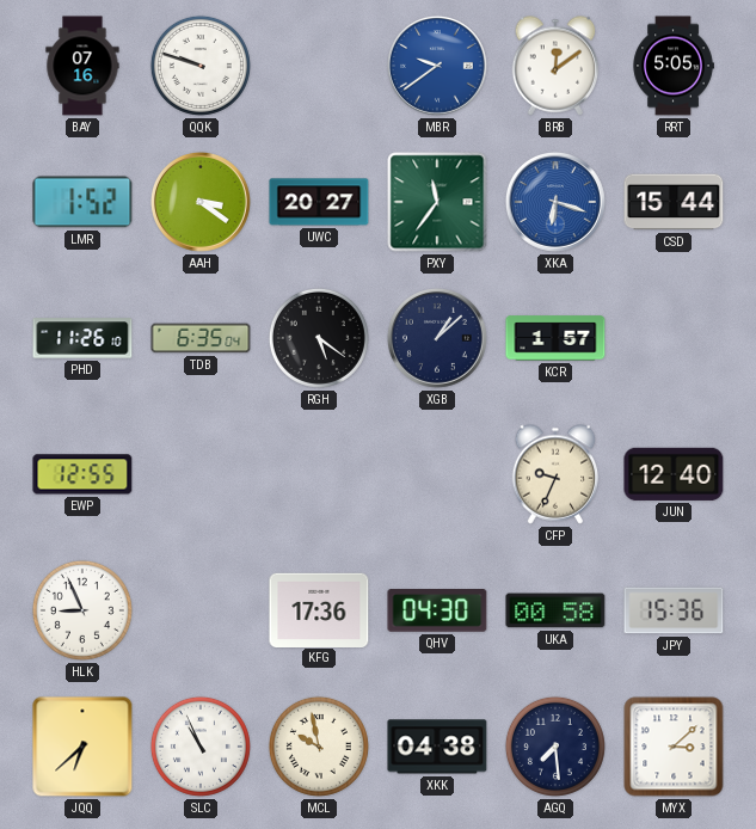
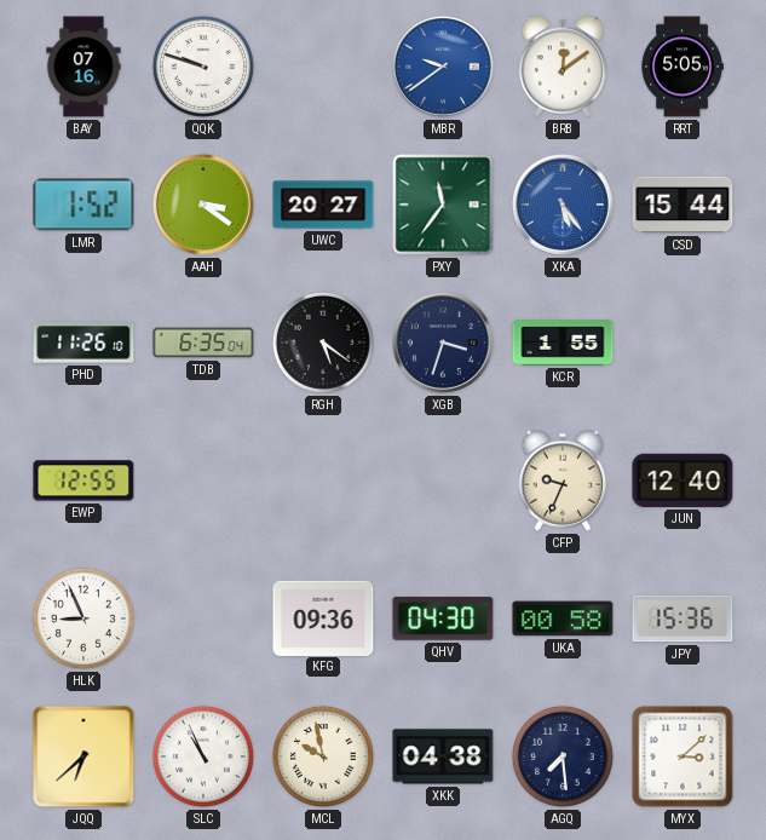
XKA: 6:18 -> 5:24
XGB: 1:08 -> 3:33
KCR: 1:57 -> 1:55
KFG: 17:36 -> 09:36
